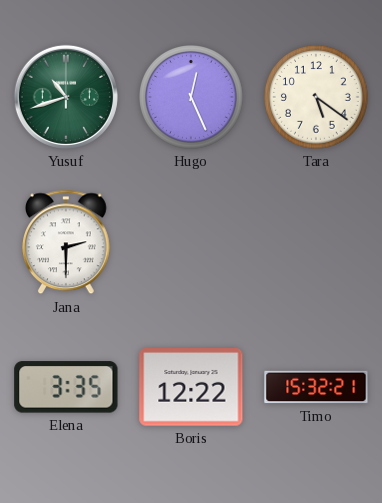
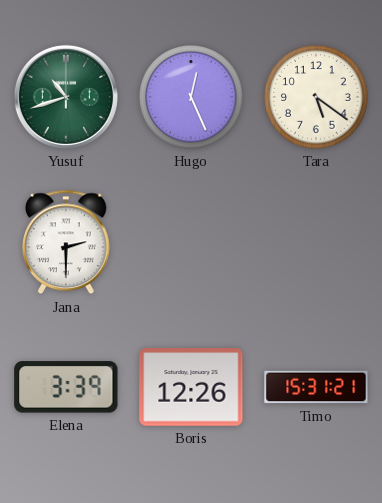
Elena: 3:35 -> 3:39
Boris: 12:22 -> 12:26
Timo: 15:32 -> 15:31
